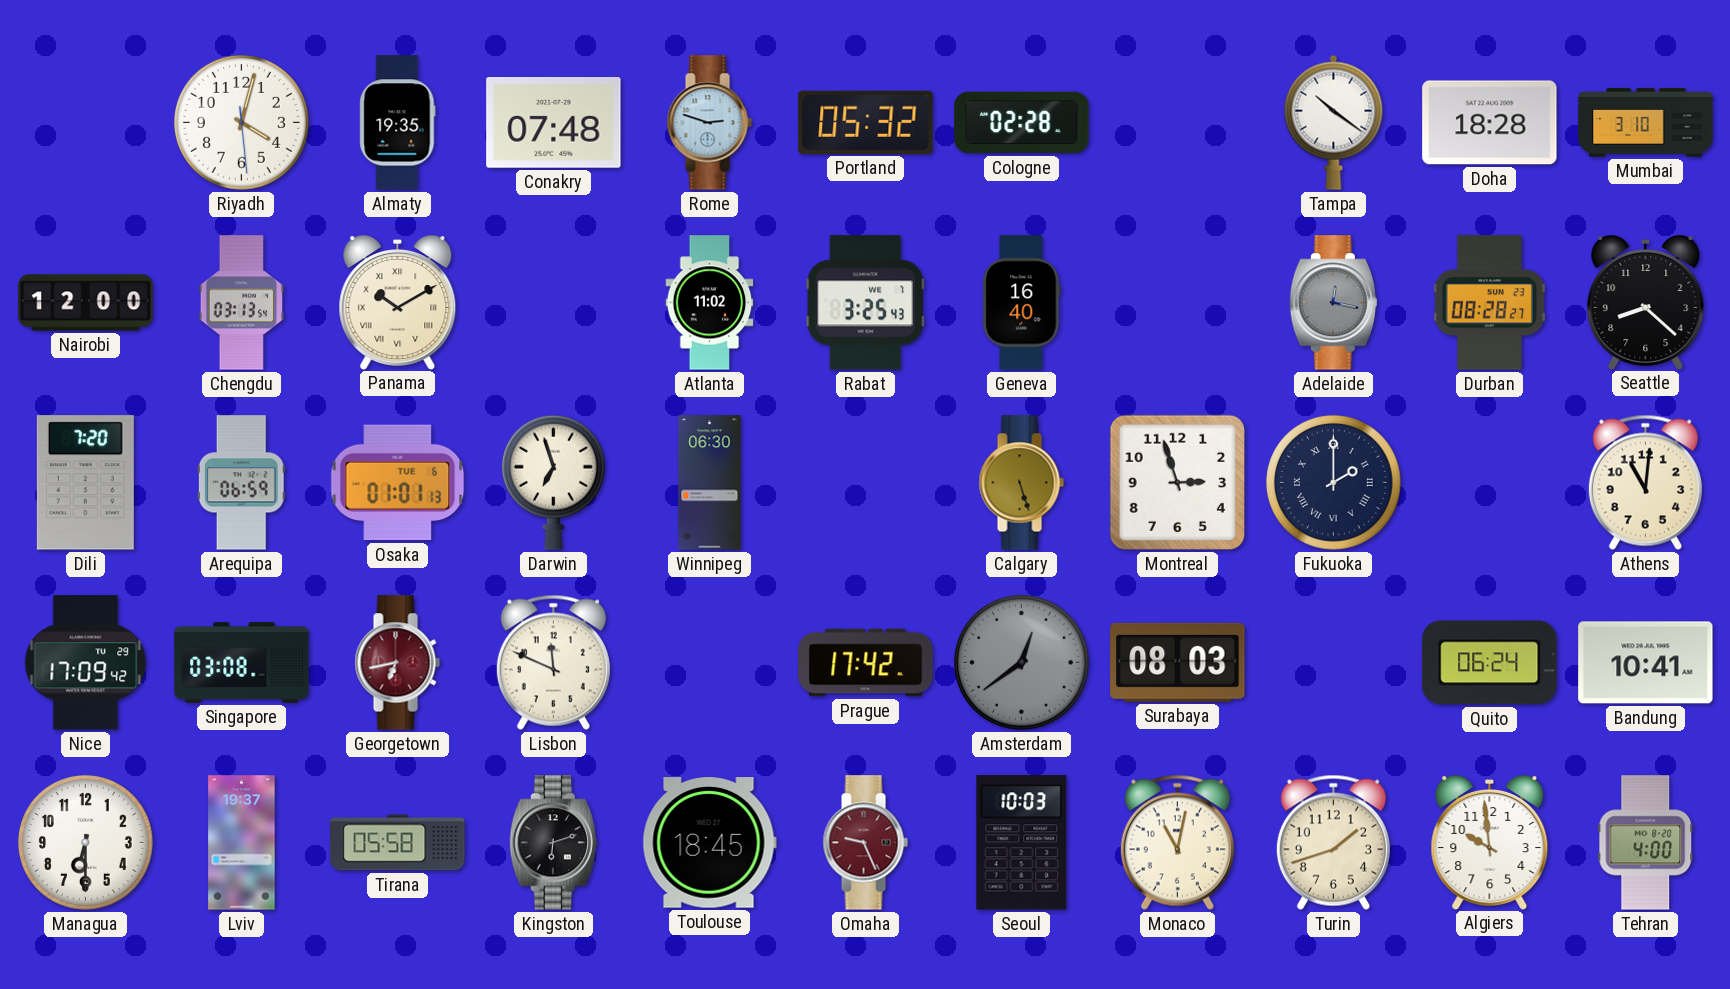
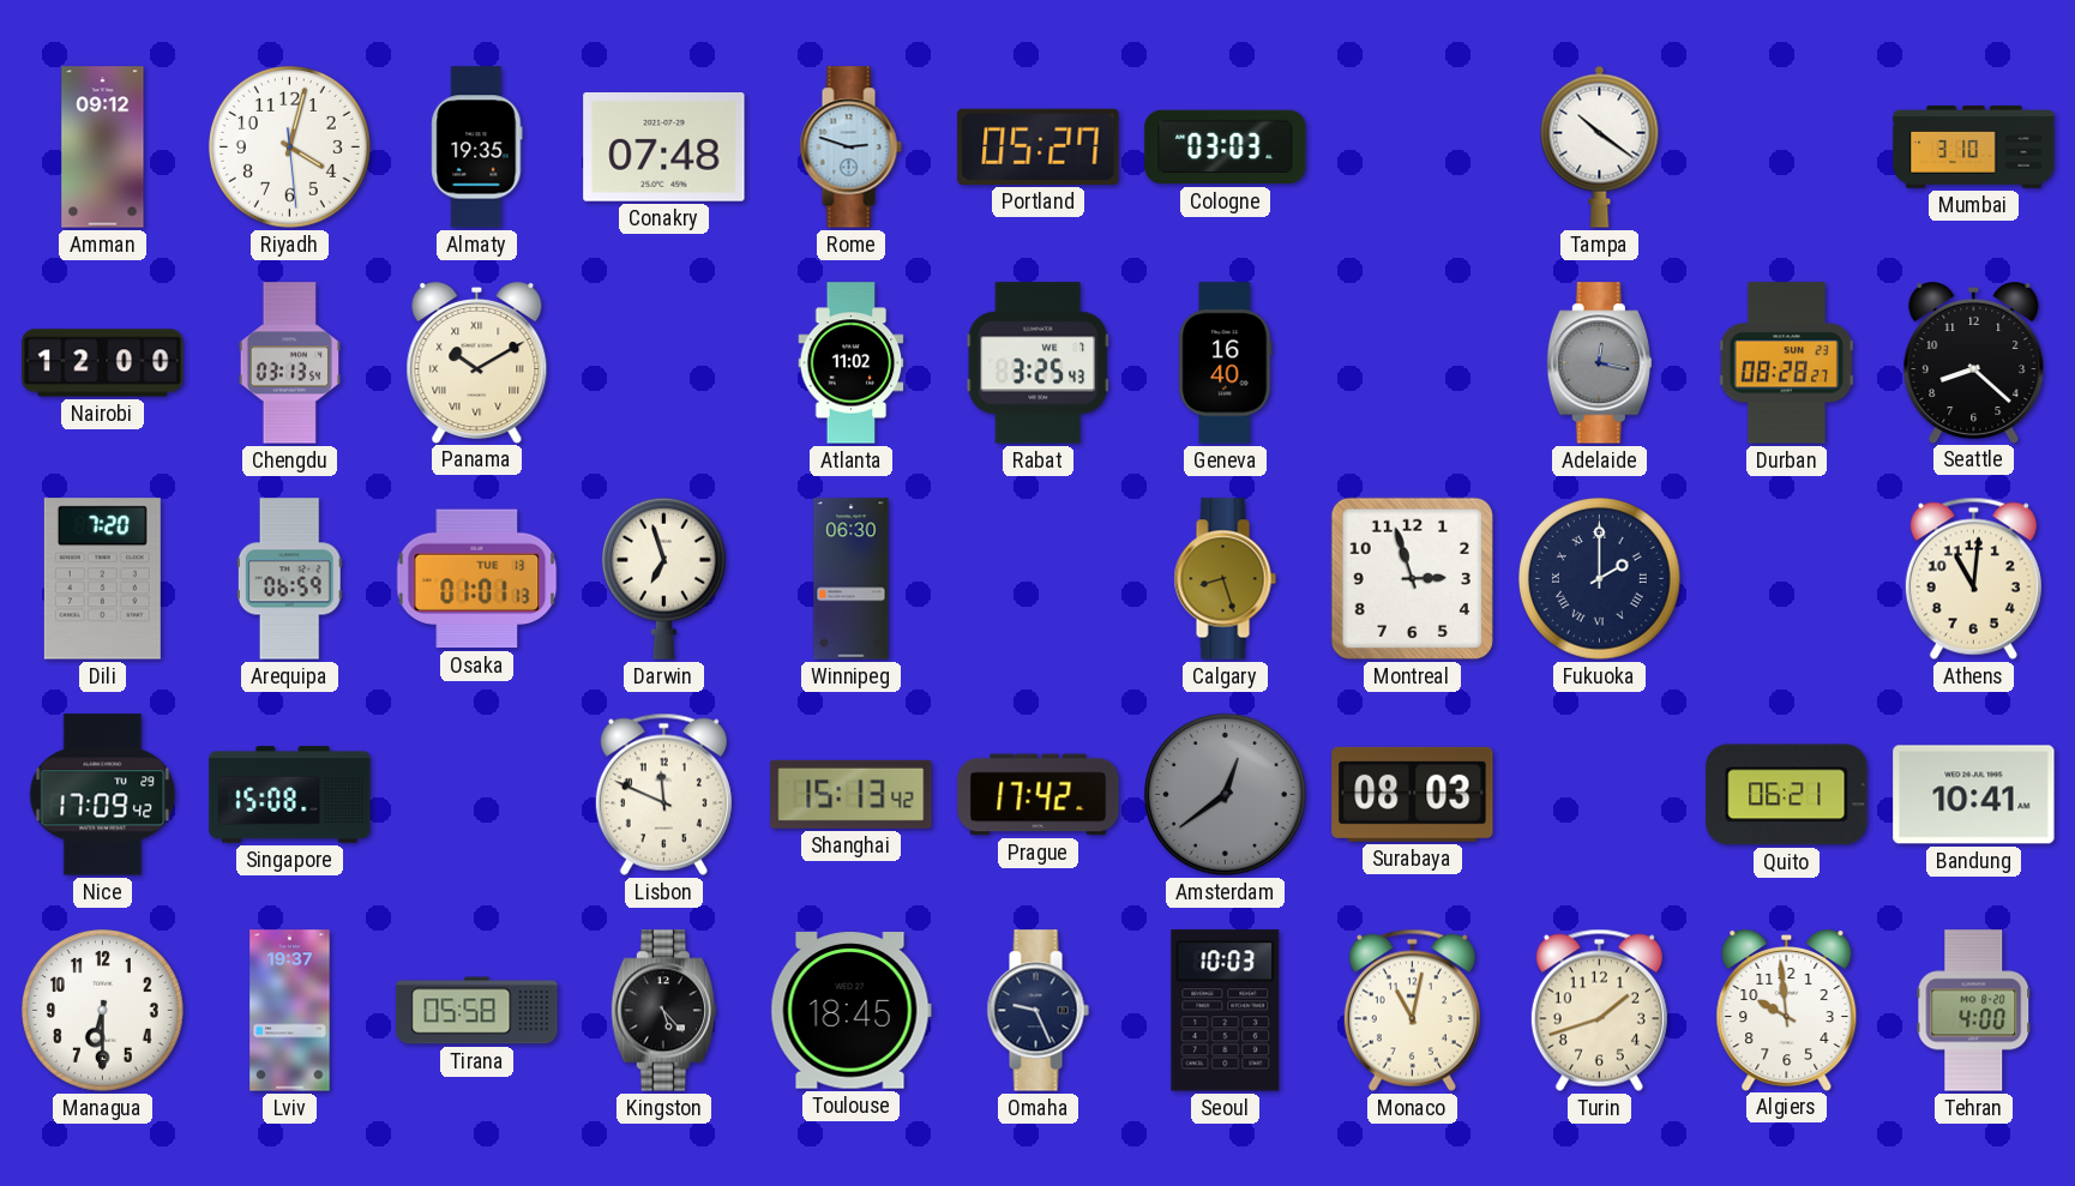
Amman: none -> 09:12
Portland: 05:32 -> 05:27
Cologne: 02:28 -> 03:03
Doha: 18:28 -> none
Osaka date: TUE 6 -> TUE 13
Calgary: 5:27 -> 8:27
Singapore: 03:08 -> 15:08
Georgetown: 6:43 -> none
Shanghai: none -> 15:13
Quito: 06:24 -> 06:21
Kingston: 6:12 -> 5:23
Omaha dial: burgundy -> navy
